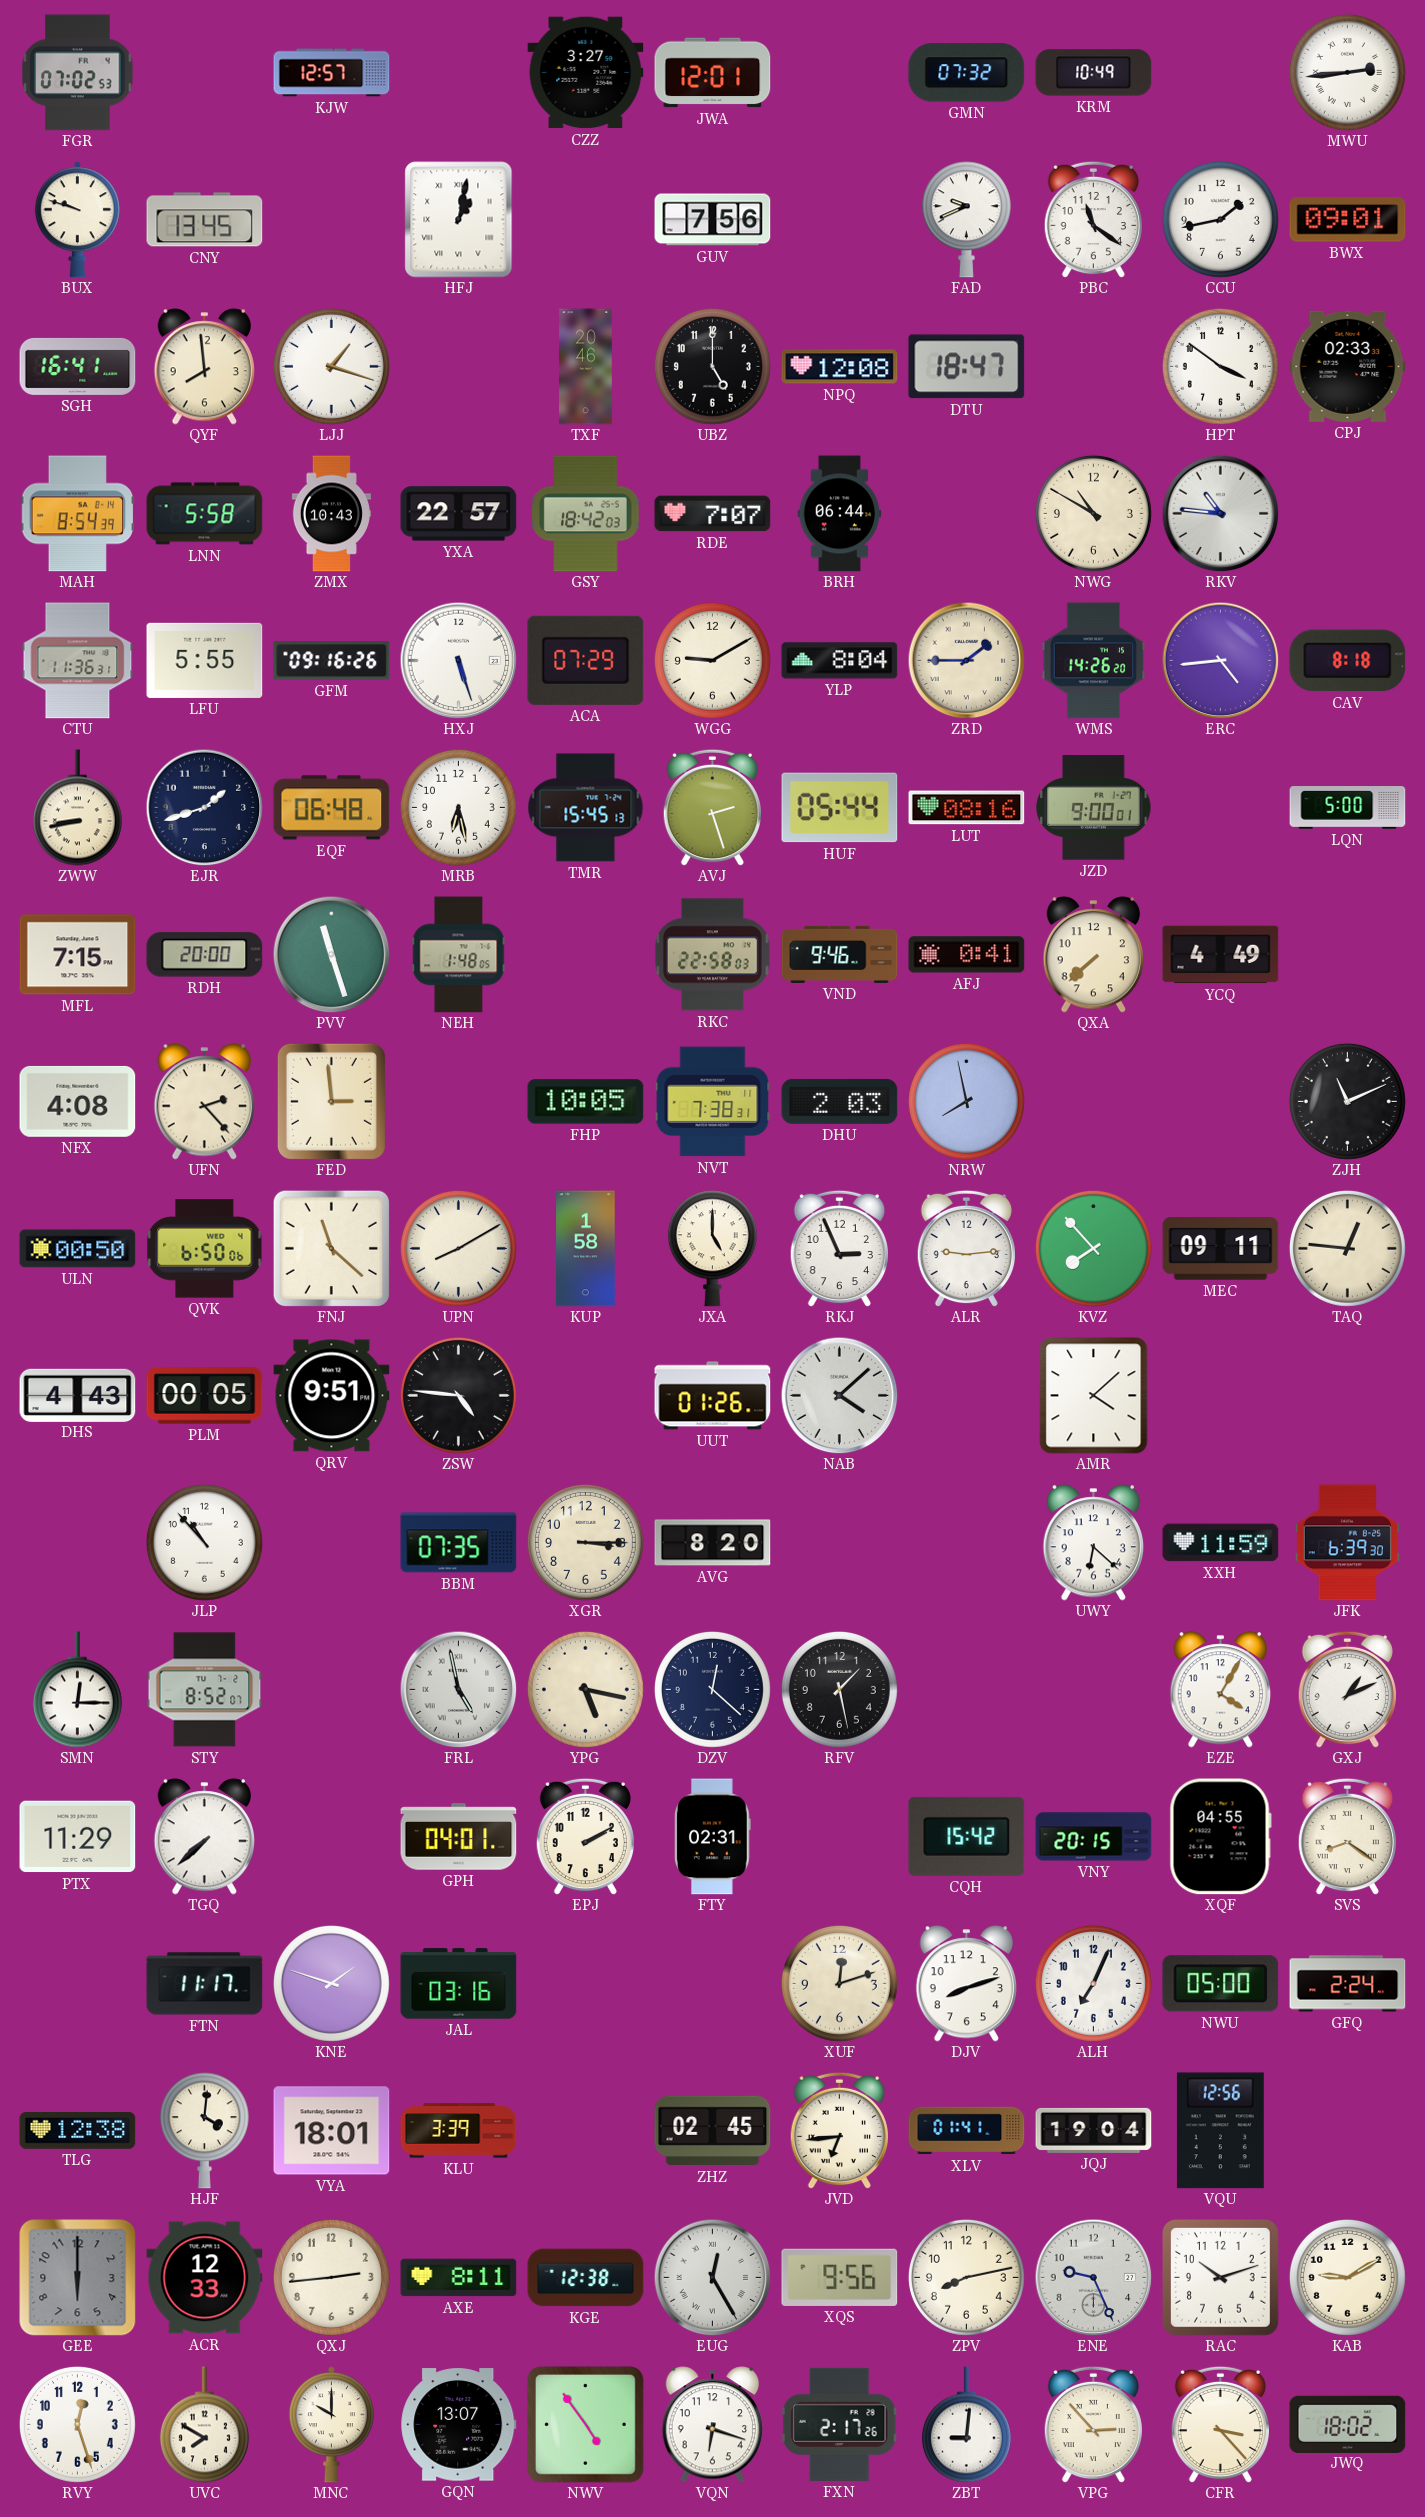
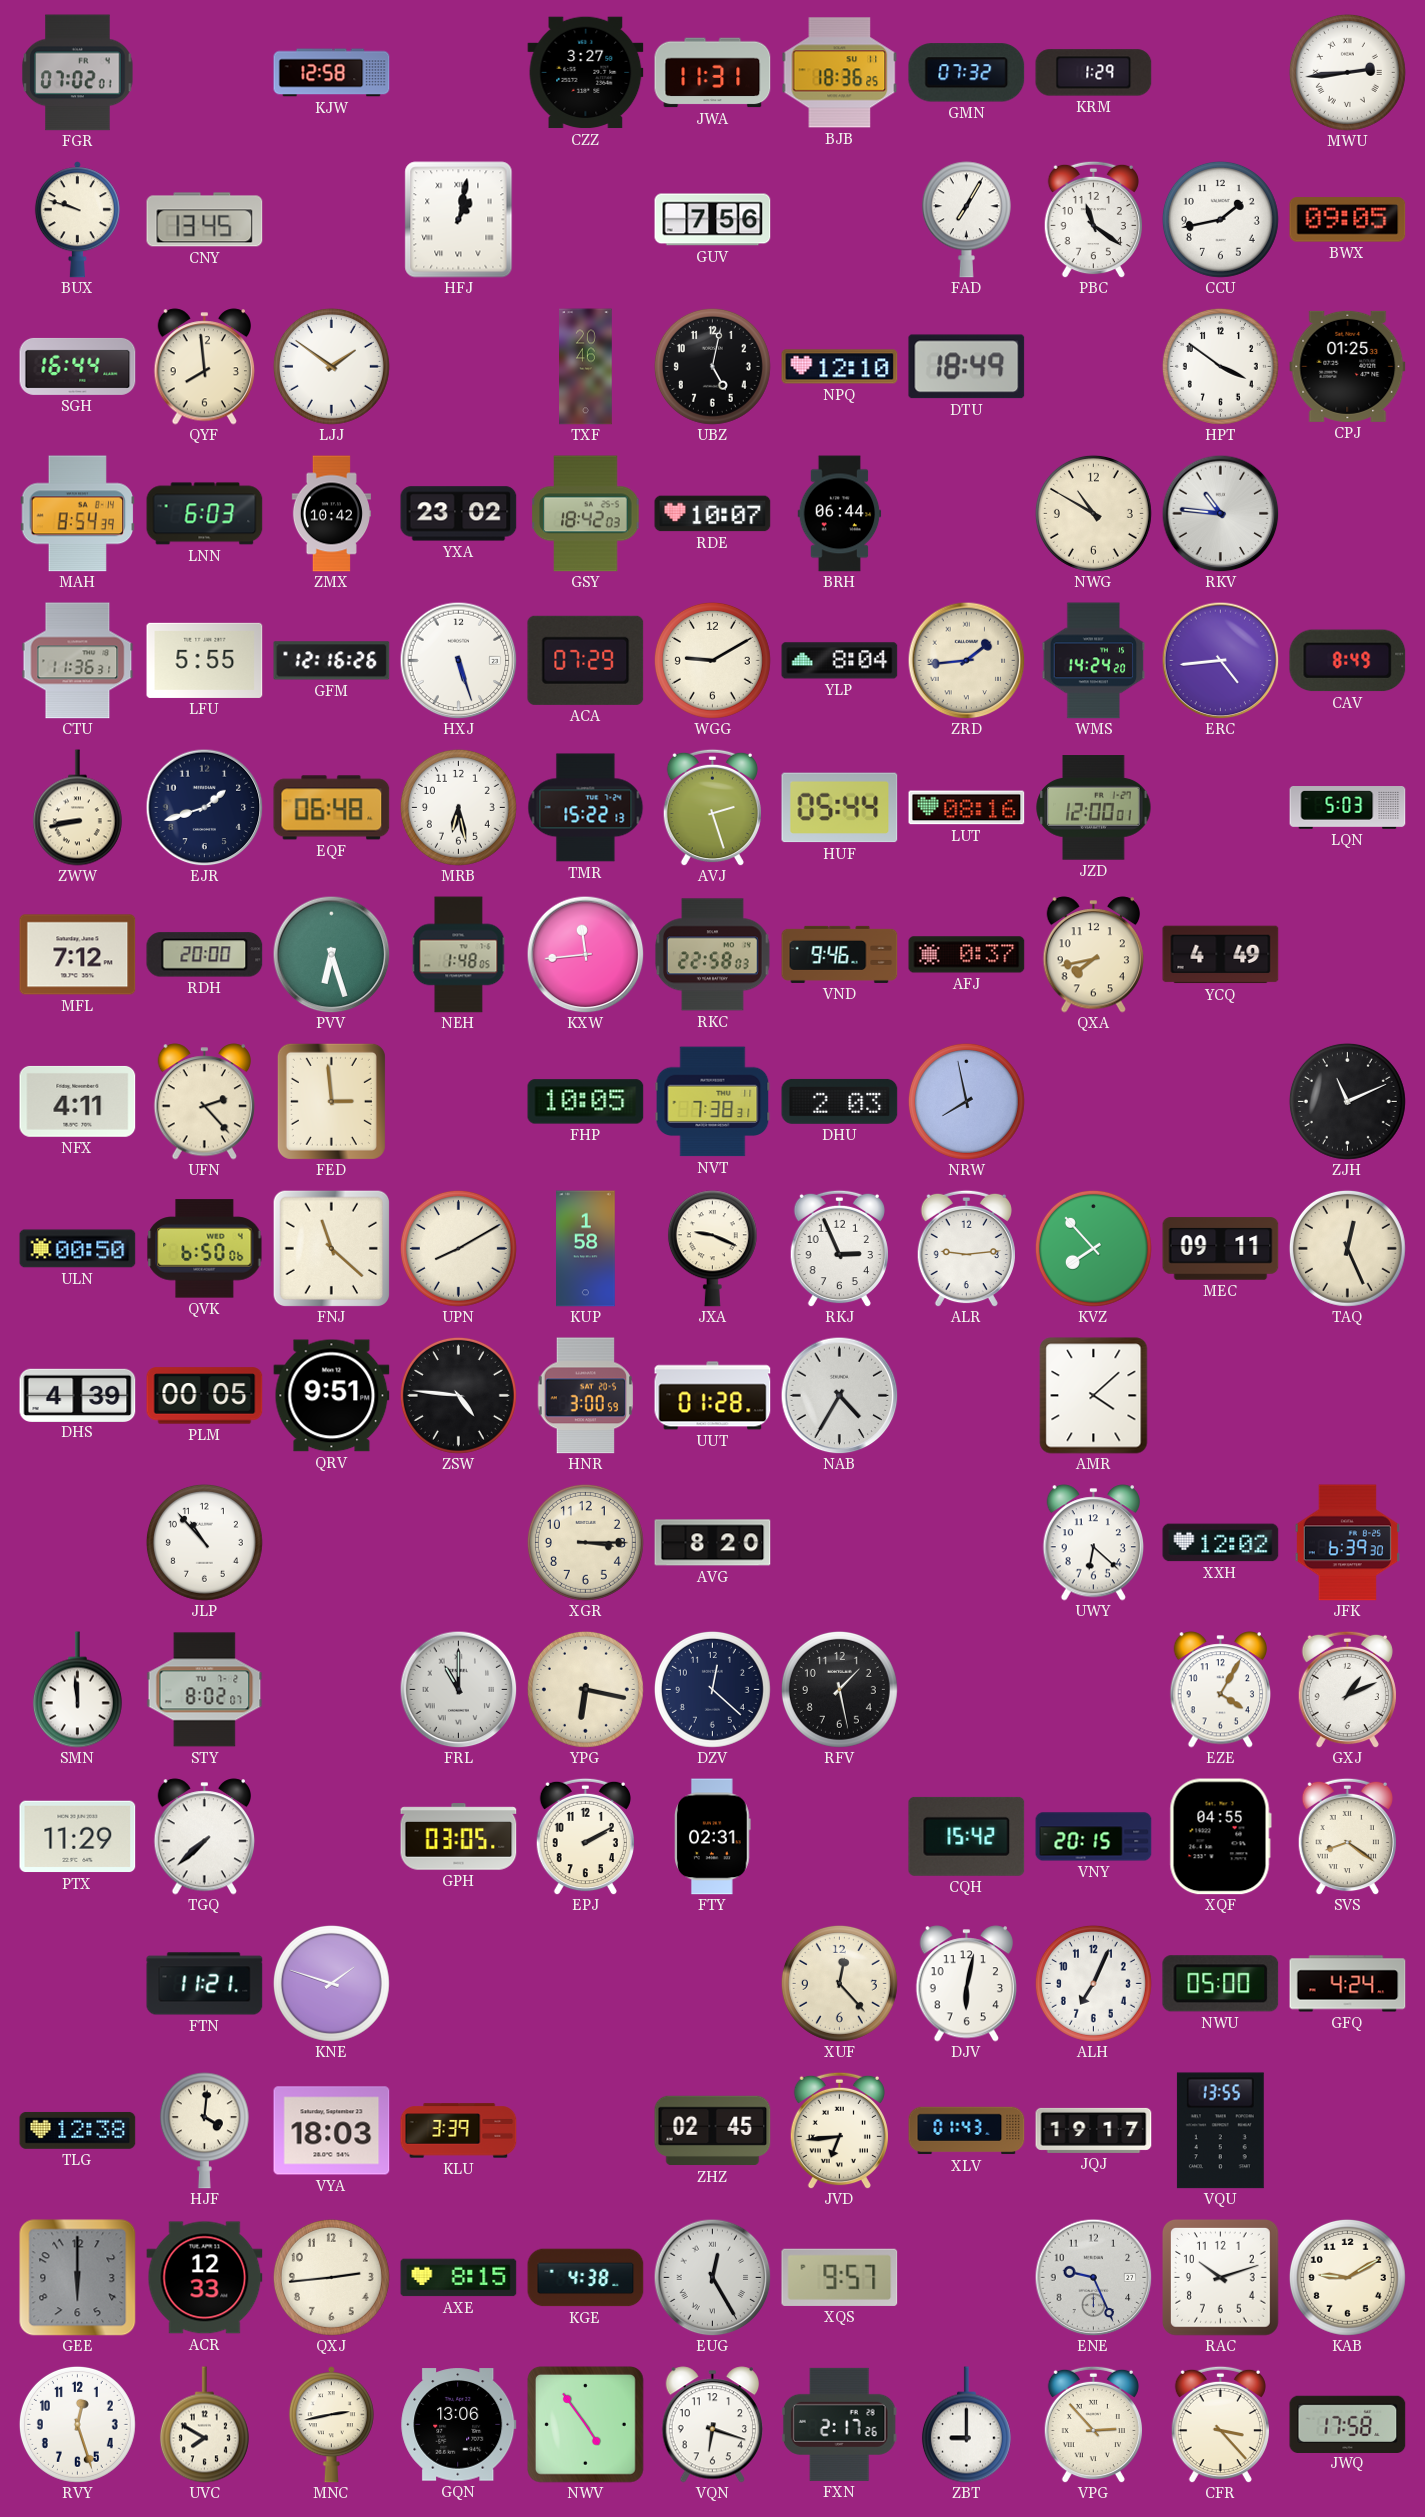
FGR: 07:02:53 -> 07:02:01
KJW: 12:57 -> 12:58
JWA: 12:01 -> 11:31
BJB: none -> 18:36
KRM: 10:49 -> 1:29
FAD: 9:41 -> 7:05
BWX: 09:01 -> 09:05
SGH: 16:41 -> 16:44
LJJ: 1:18 -> 1:51
UBZ: 5:00 -> 5:02
NPQ: 12:08 -> 12:10
DTU: 18:47 -> 18:49
CPJ: 02:33 -> 01:25
LNN: 5:58 -> 6:03
ZMX: 10:43 -> 10:42
YXA: 22:57 -> 23:02
RDE: 7:07 -> 10:07
GFM: 09:16 -> 12:16
ZRD: 1:45 -> 1:44
WMS: 14:26 -> 14:24
CAV: 8:18 -> 8:49
TMR: 15:45 -> 15:22
JZD: 9:00 -> 12:00
LQN: 5:00 -> 5:03
MFL: 7:15 -> 7:12
PVV: 11:27 -> 6:27
KXW: none -> 11:44
AFJ: 0:41 -> 0:37
QXA: 7:38 -> 7:43
NFX: 4:08 -> 4:11
JXA: 5:00 -> 9:19
TAQ: 12:46 -> 12:26
DHS: 4:43 -> 4:39
HNR: none -> 3:00
UUT: 01:26 -> 01:28
NAB: 4:08 -> 4:35
BBM: 07:35 -> none
XXH: 11:59 -> 12:02
SMN: 12:15 -> 11:59
STY: 8:52 -> 8:02
FRL: 4:58 -> 11:00
YPG: 5:17 -> 6:17
GPH: 04:01 -> 03:05
FTN: 11:17 -> 11:21
JAL: 03:16 -> none
XUF: 12:12 -> 12:23
DJV: 8:12 -> 6:02
GFQ: 2:24 -> 4:24
VYA: 18:01 -> 18:03
XLV: 01:41 -> 01:43
JQJ: 19:04 -> 19:17
VQU: 12:56 -> 13:55
AXE: 8:11 -> 8:15
KGE: 12:38 -> 4:38
XQS: 9:56 -> 9:57
ZPV: 8:13 -> none
MNC: 10:00 -> 2:43
GQN: 13:07 -> 13:06
ZBT: 9:01 -> 9:00
JWQ: 18:02 -> 17:58
